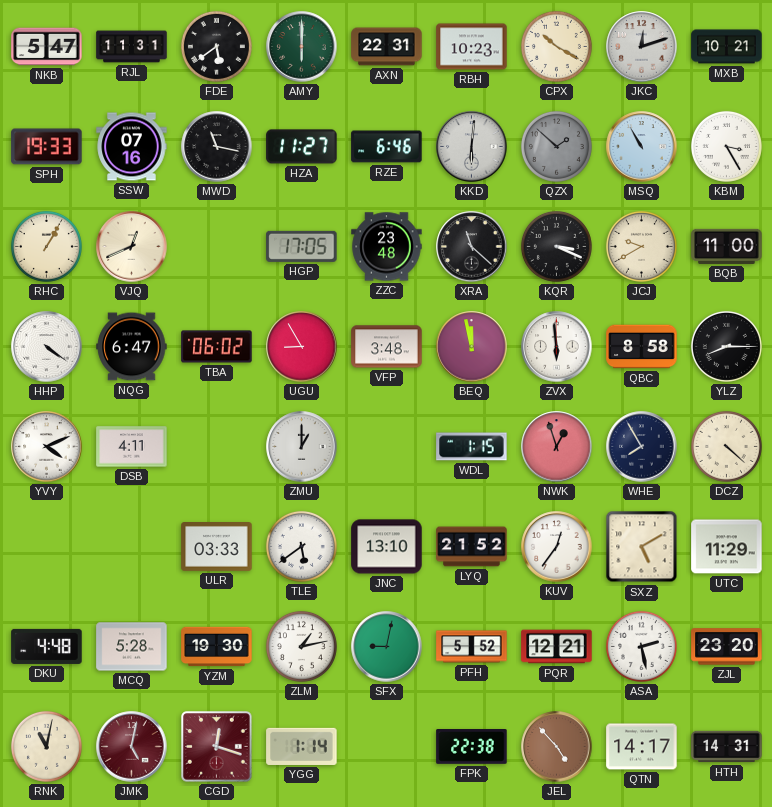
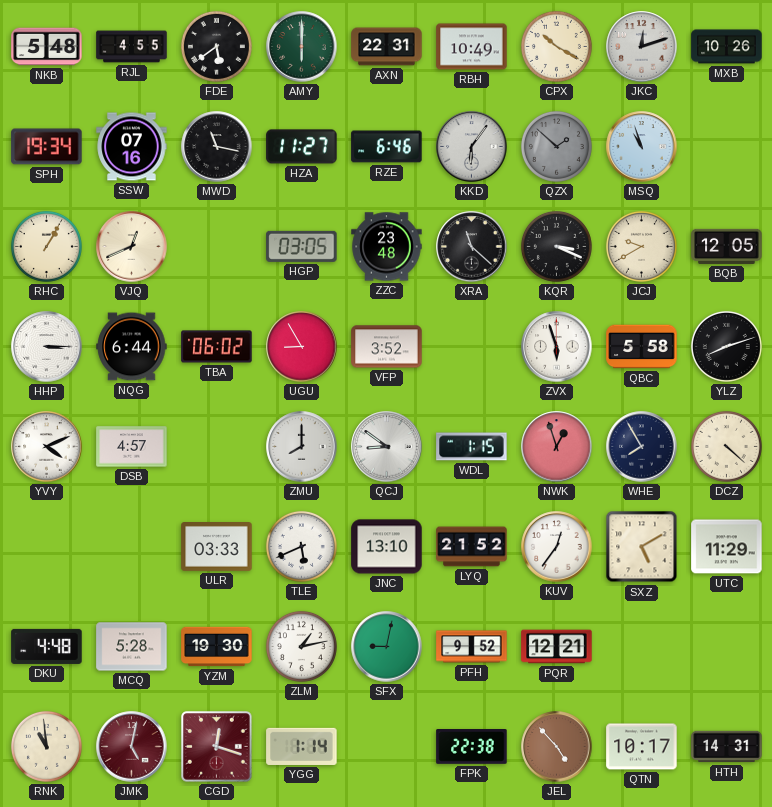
NKB: 5:47 -> 5:48
RJL: 11:31 -> 4:55
RBH: 10:23 -> 10:49
MXB: 10:21 -> 10:26
SPH: 19:33 -> 19:34
KKD: 6:01 -> 6:06
MSQ: 10:55 -> 10:57
KBM: 3:25 -> none
HGP: 17:05 -> 03:05
BQB: 11:00 -> 12:05
HHP: 4:21 -> 3:15
NQG: 6:47 -> 6:44
VFP: 3:48 -> 3:52
BEQ: 11:58 -> none
ZVX: 5:59 -> 5:57
QBC: 8:58 -> 5:58
YLZ: 8:15 -> 8:12
DSB: 4:11 -> 4:57
ZMU: 1:00 -> 8:00
QCJ: none -> 8:51
TLE: 5:39 -> 5:41
PFH: 5:52 -> 9:52
ASA: 2:28 -> none
ZJL: 23:20 -> none
RNK: 11:02 -> 10:59
QTN: 14:17 -> 10:17
